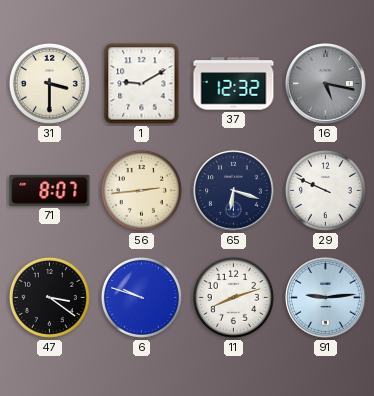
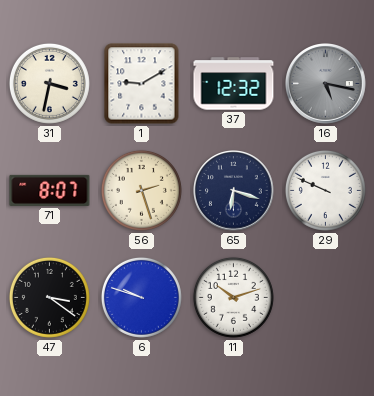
31: 3:30 -> 3:32
56: 2:44 -> 2:27
11: 8:12 -> 10:12
91: 9:14 -> none
